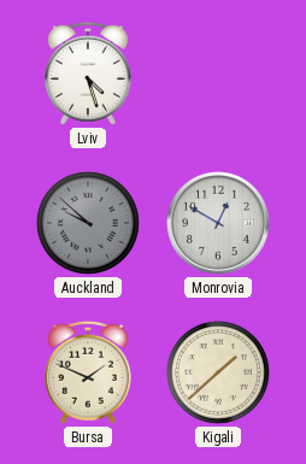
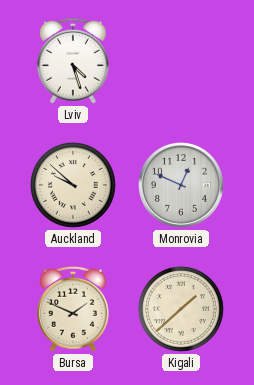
Auckland dial: grey -> cream
Monrovia: 12:50 -> 12:49
